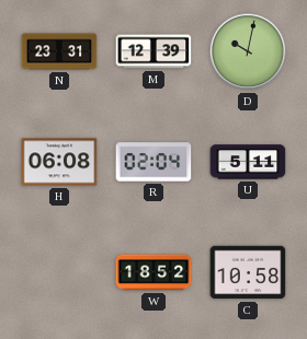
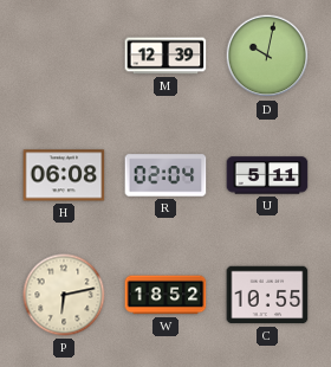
N: 23:31 -> none
P: none -> 6:13
C: 10:58 -> 10:55
